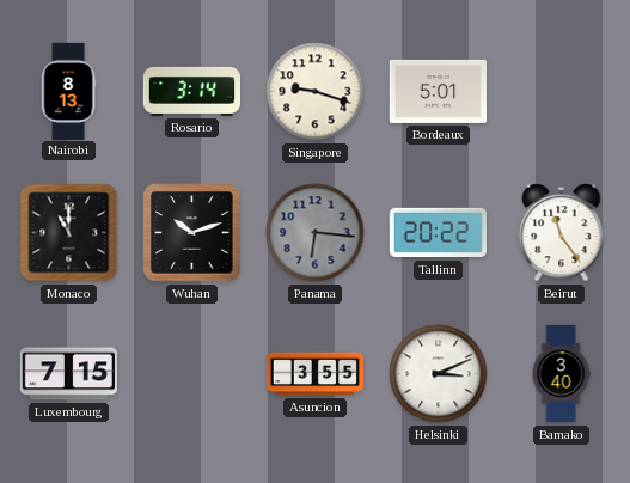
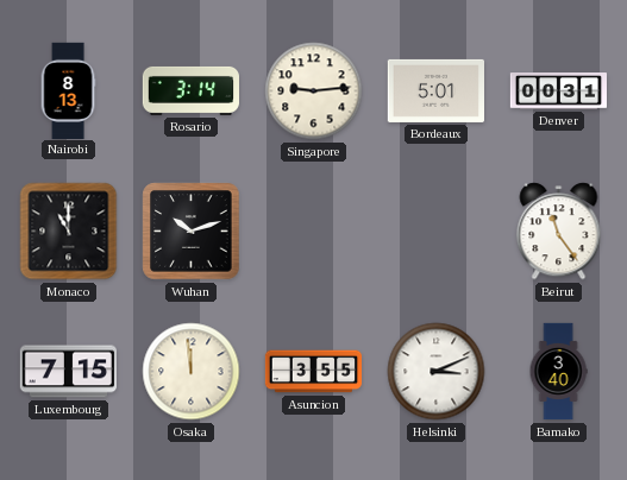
Singapore: 9:18 -> 9:14
Denver: none -> 00:31
Panama: 6:16 -> none
Tallinn: 20:22 -> none
Osaka: none -> 11:59
